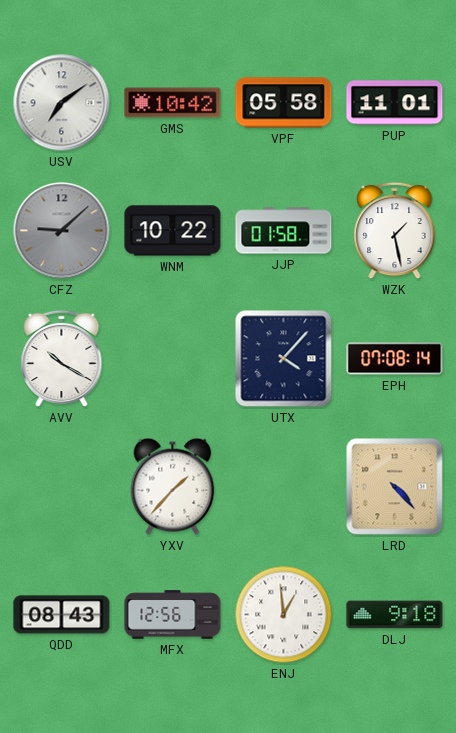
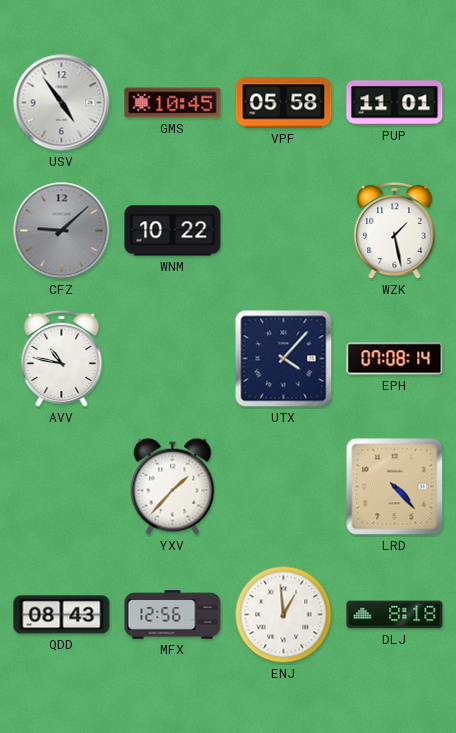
USV: 7:09 -> 4:54
GMS: 10:42 -> 10:45
JJP: 01:58 -> none
AVV: 10:20 -> 10:47
DLJ: 9:18 -> 8:18
